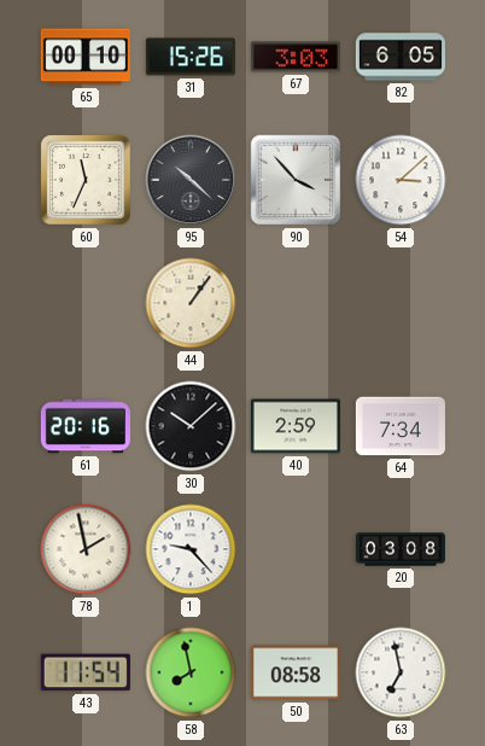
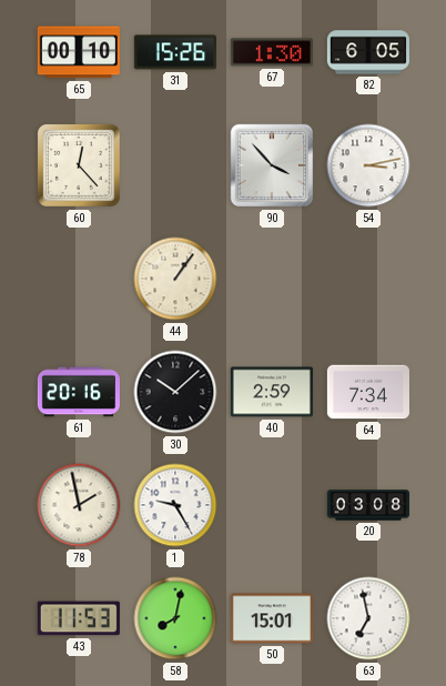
67: 3:03 -> 1:30
60: 11:34 -> 12:23
95: 10:22 -> none
54: 3:08 -> 3:13
1: 9:23 -> 9:25
43: 11:54 -> 11:53
58: 7:58 -> 8:02
50: 08:58 -> 15:01
